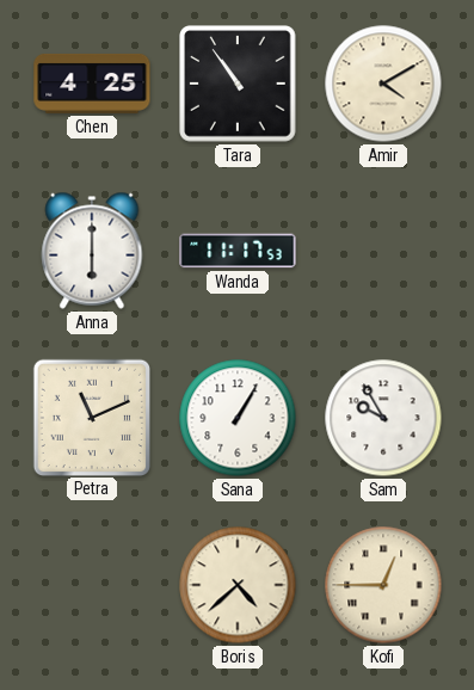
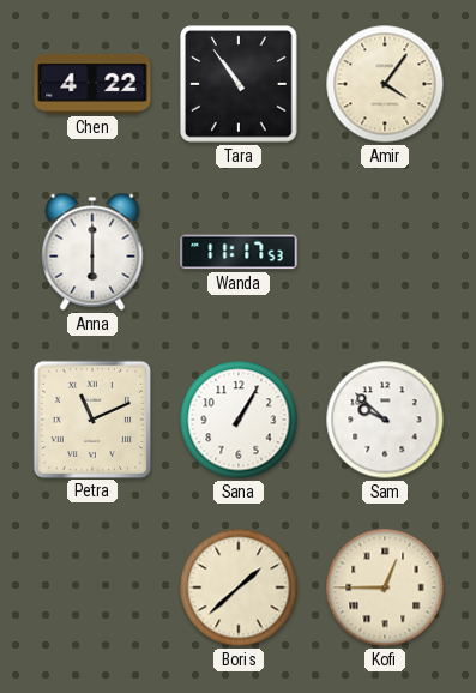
Chen: 4:25 -> 4:22
Amir: 4:10 -> 4:06
Sam: 9:55 -> 9:52
Boris: 4:38 -> 1:38
